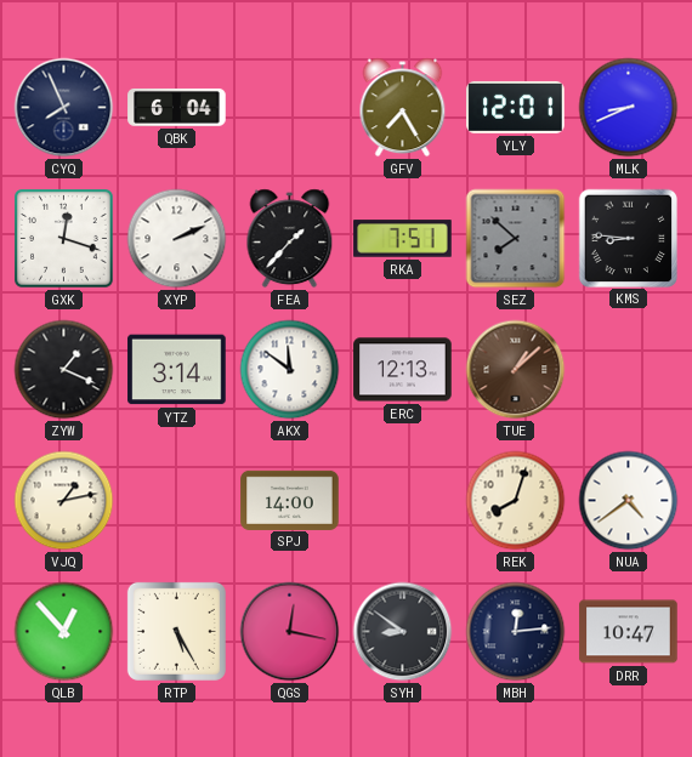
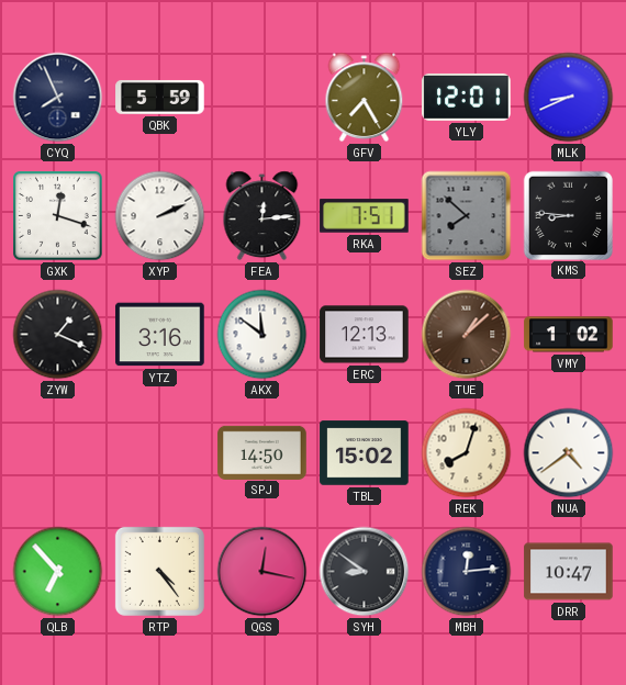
QBK: 6:04 -> 5:59
FEA: 1:37 -> 12:14
YTZ: 3:14 -> 3:16
VMY: none -> 1:02
VJQ: 1:13 -> none
SPJ: 14:00 -> 14:50
TBL: none -> 15:02
QLB: 12:53 -> 6:53
RTP: 5:25 -> 4:24
